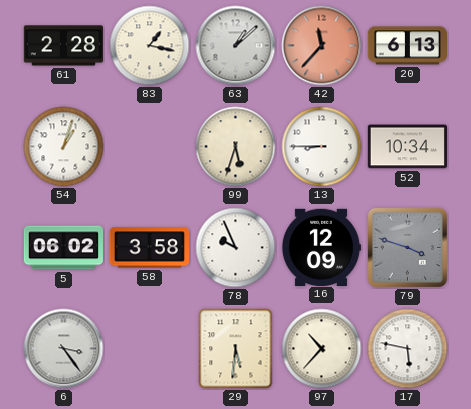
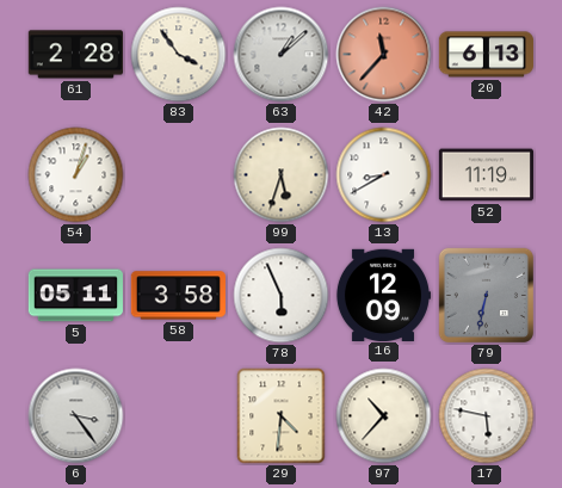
83: 1:17 -> 3:54
13: 8:45 -> 8:40
52: 10:34 -> 11:19
5: 06:02 -> 05:11
78: 9:56 -> 5:56
79: 3:48 -> 6:32
29: 5:31 -> 4:31
